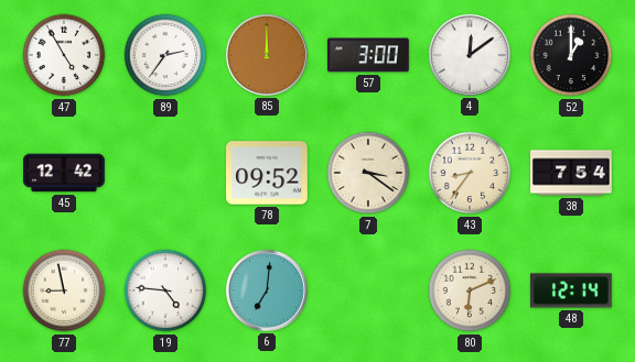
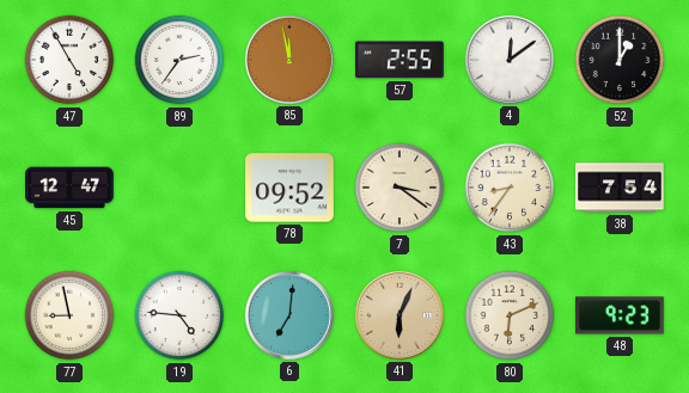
85: 12:00 -> 11:58
57: 3:00 -> 2:55
45: 12:42 -> 12:47
41: none -> 6:04
48: 12:14 -> 9:23
